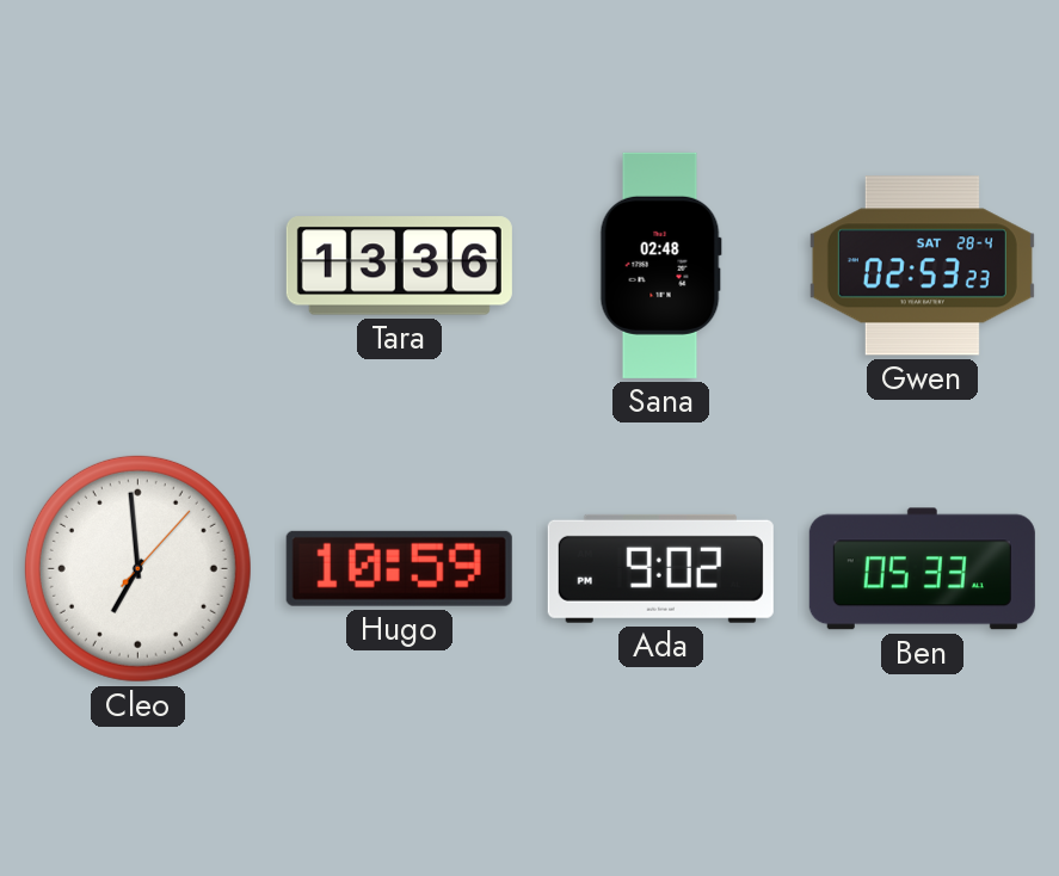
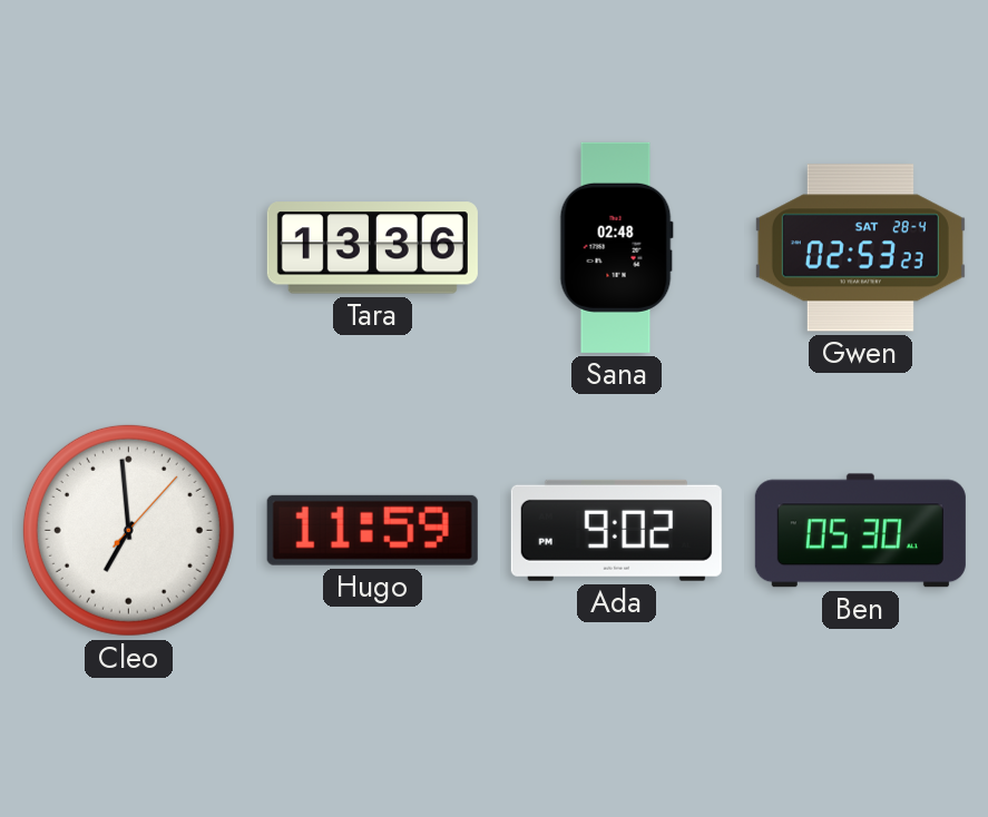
Hugo: 10:59 -> 11:59
Ben: 05:33 -> 05:30
